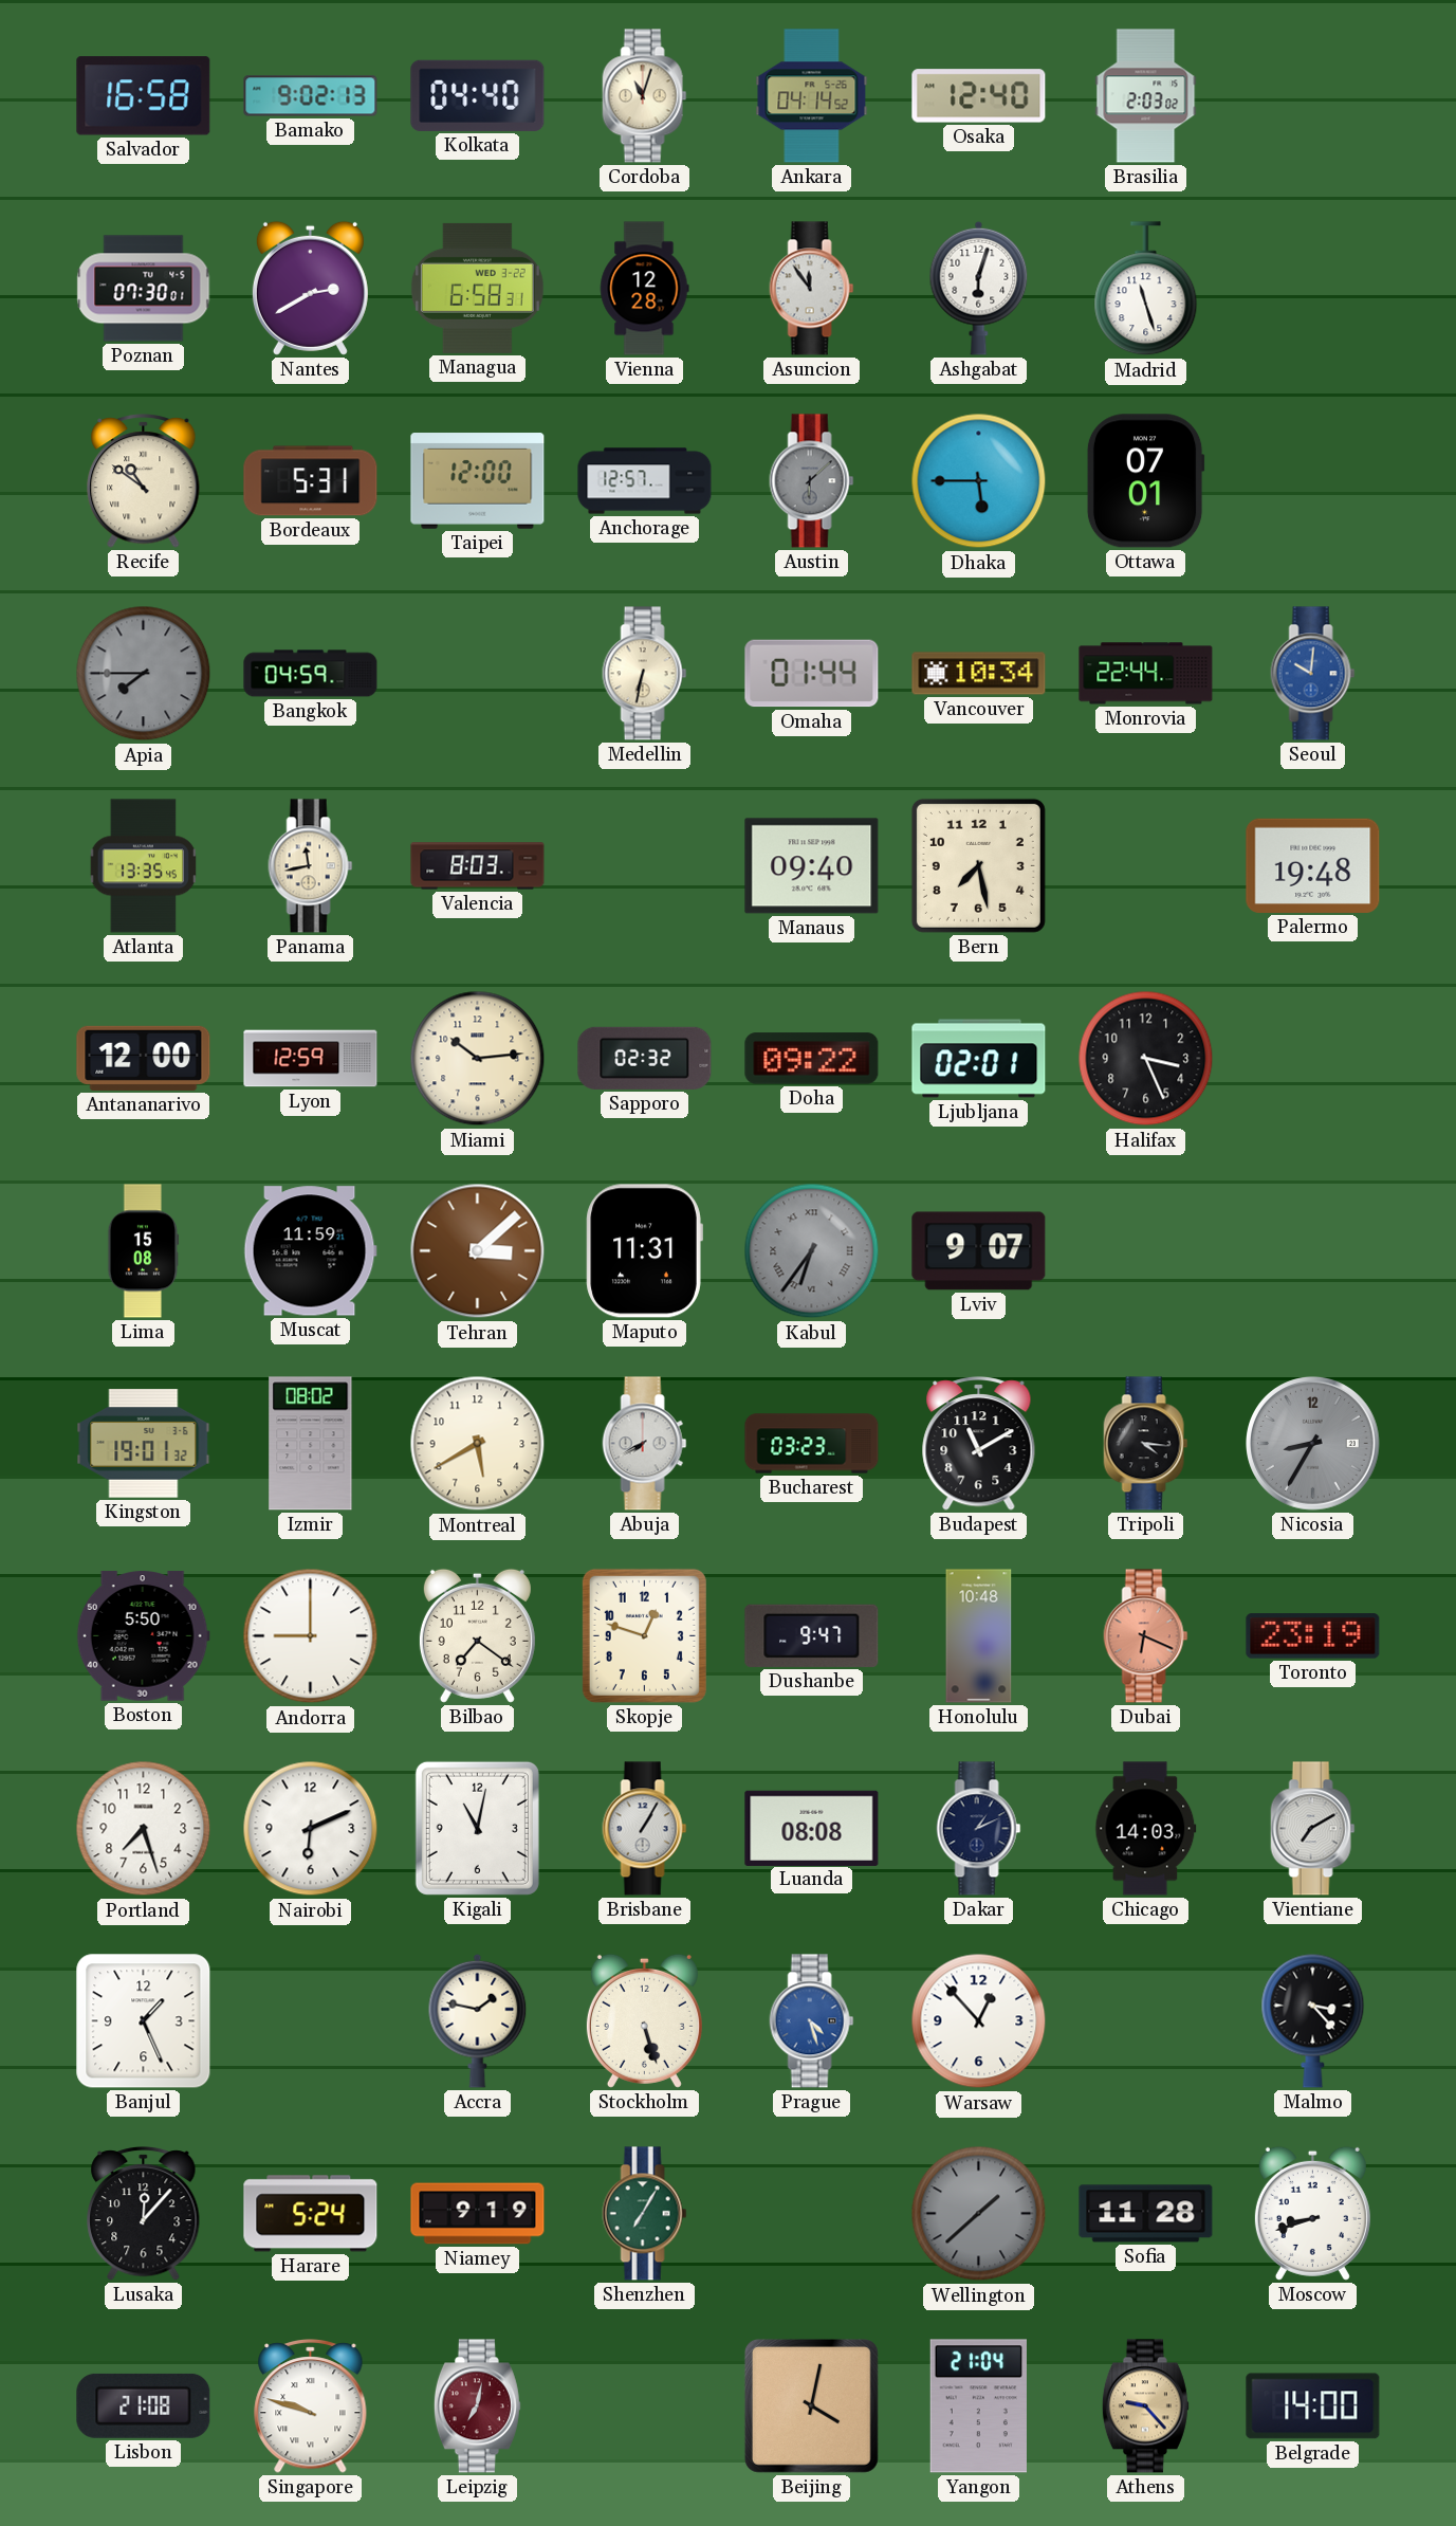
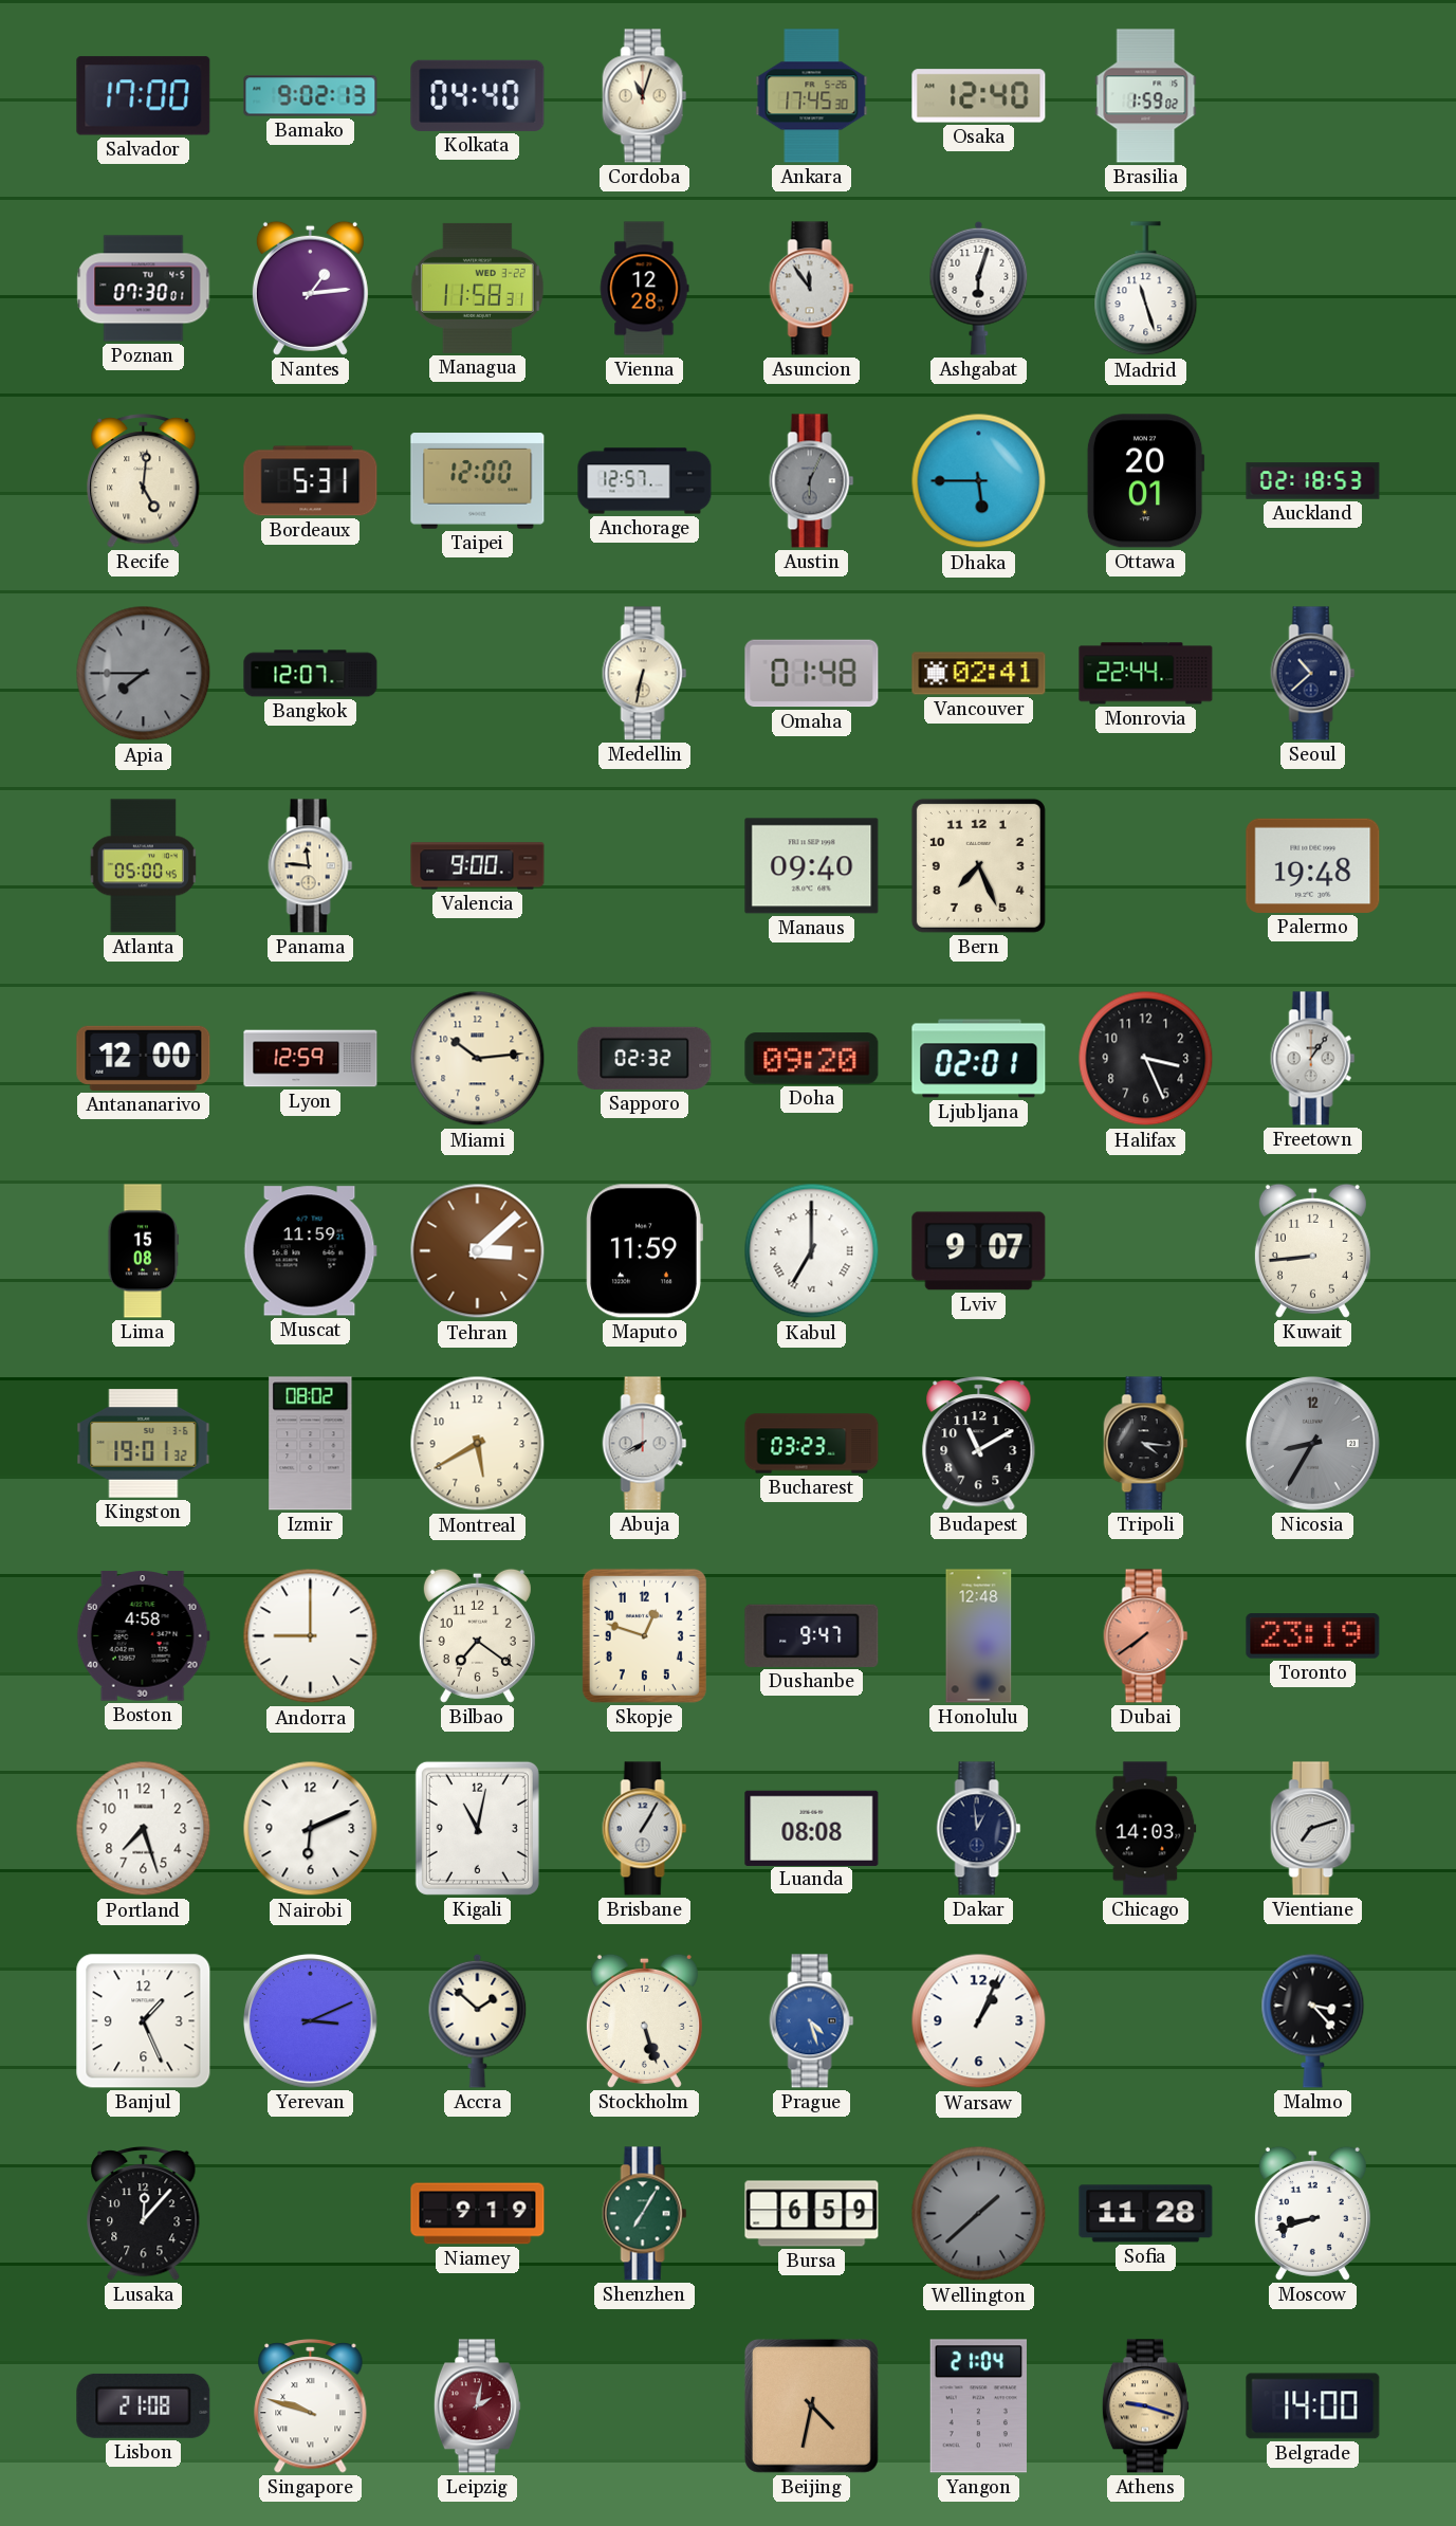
Salvador: 16:58 -> 17:00
Ankara: 04:14 -> 17:45
Brasilia: 2:03 -> 1:59
Nantes: 2:40 -> 1:14
Managua: 6:58 -> 11:58
Recife: 10:51 -> 5:01
Austin: 6:08 -> 6:04
Ottawa: 07:01 -> 20:01
Auckland: none -> 02:18
Bangkok: 04:59 -> 12:07
Omaha: 01:44 -> 01:48
Vancouver: 10:34 -> 02:41
Seoul: 10:01 -> 10:38
Seoul dial: blue -> navy
Atlanta: 13:35 -> 05:00
Panama: 11:43 -> 11:46
Valencia: 8:03 -> 9:00
Bern: 7:28 -> 7:26
Doha: 09:22 -> 09:20
Freetown: none -> 1:06
Maputo: 11:31 -> 11:59
Kabul: 6:36 -> 7:00
Kabul dial: grey -> white
Kuwait: none -> 8:44
Boston: 5:50 -> 4:58
Honolulu: 10:48 -> 12:48
Dubai: 6:19 -> 7:39
Dakar: 1:11 -> 12:59
Vientiane: 7:10 -> 7:12
Yerevan: none -> 3:11
Accra: 1:47 -> 1:52
Warsaw: 12:53 -> 1:04
Harare: 5:24 -> none
Bursa: none -> 6:59
Leipzig: 7:02 -> 2:02
Beijing: 4:02 -> 4:32
Athens: 9:23 -> 9:18
